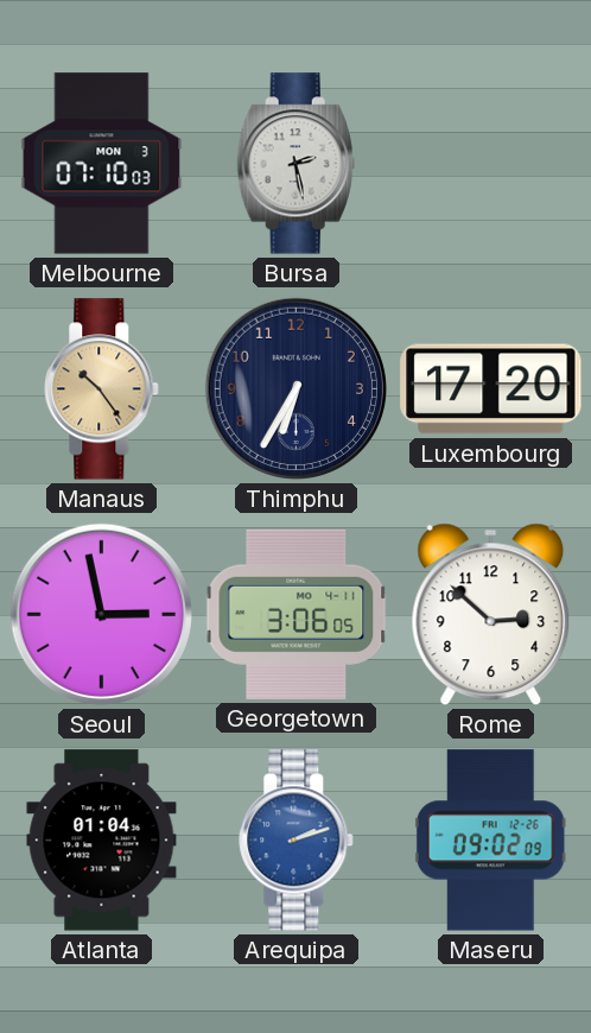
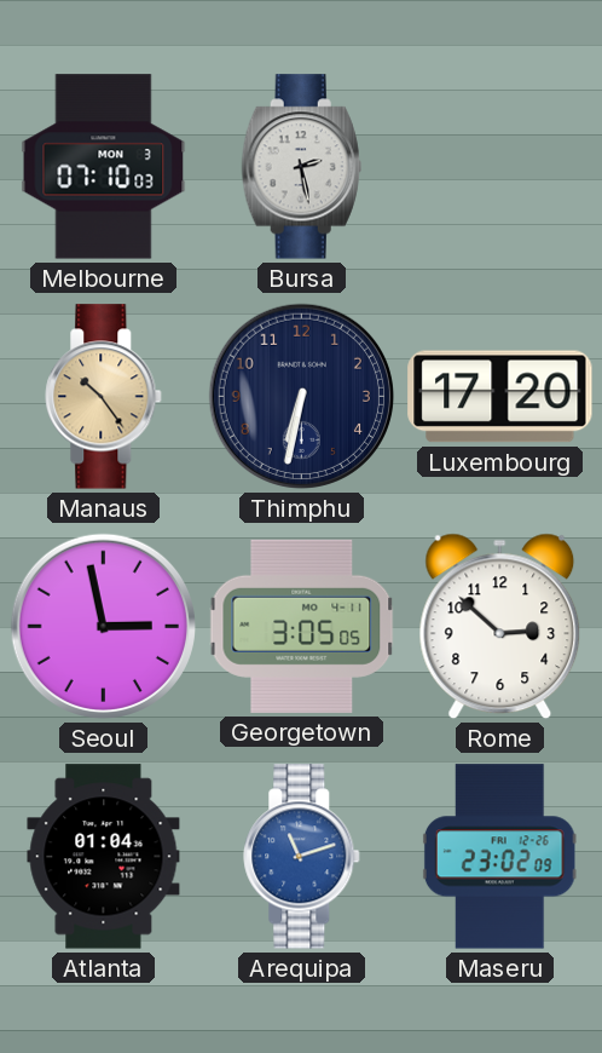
Thimphu: 6:35 -> 6:32
Georgetown: 3:06 -> 3:05
Arequipa: 2:12 -> 11:12
Maseru: 09:02 -> 23:02
